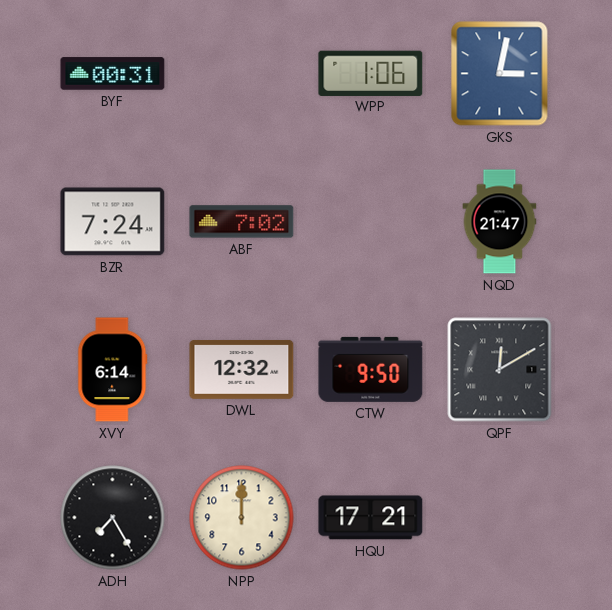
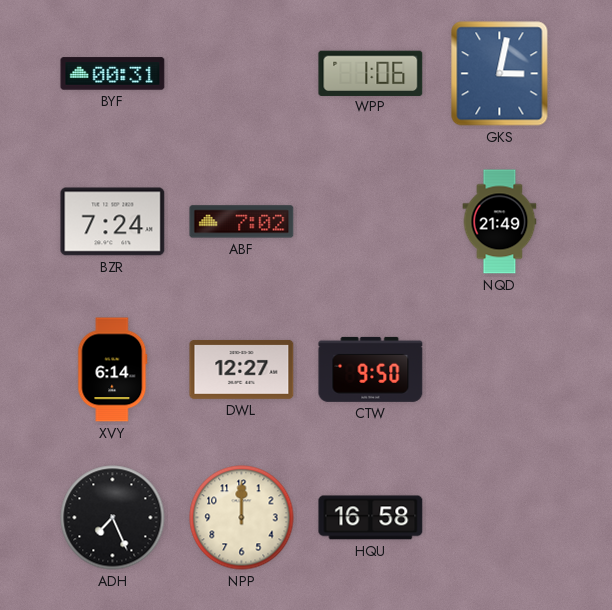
NQD: 21:47 -> 21:49
DWL: 12:32 -> 12:27
QPF: 12:10 -> none
ADH: 7:25 -> 7:26
HQU: 17:21 -> 16:58
